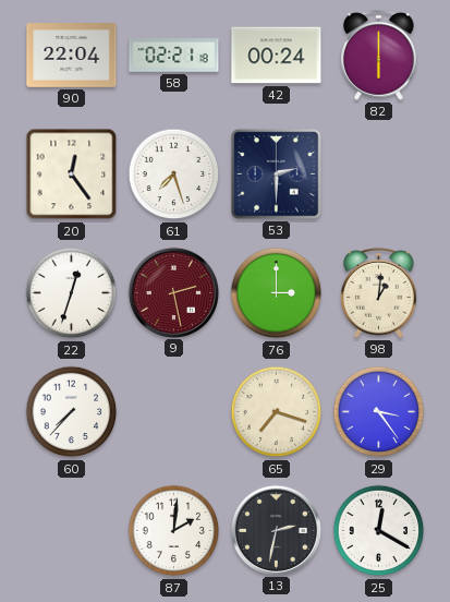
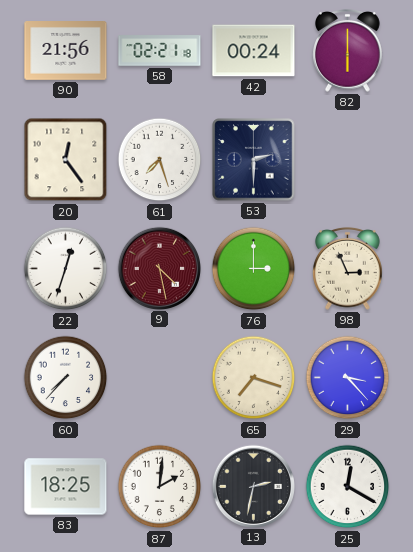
90: 22:04 -> 21:56
9: 2:28 -> 4:28
98: 1:01 -> 2:56
29: 3:24 -> 3:23
83: none -> 18:25
